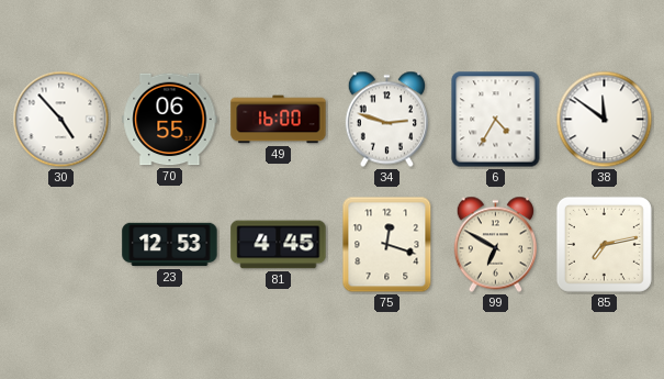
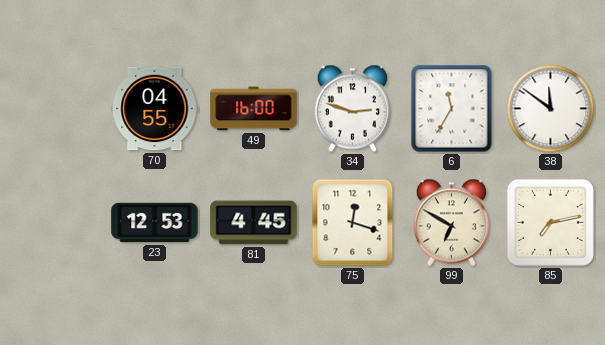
30: 4:53 -> none
70: 06:55 -> 04:55
6: 4:35 -> 11:35
